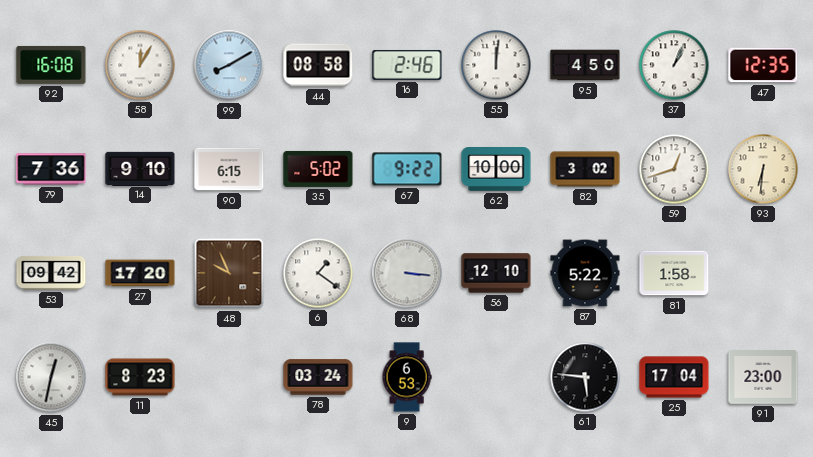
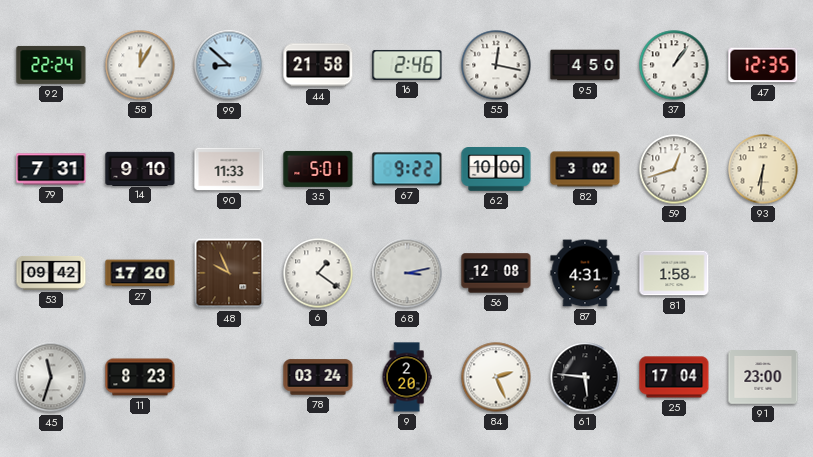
92: 16:08 -> 22:24
99: 8:10 -> 8:52
44: 08:58 -> 21:58
55: 12:01 -> 12:17
37: 1:04 -> 1:06
79: 7:36 -> 7:31
90: 6:15 -> 11:33
35: 5:02 -> 5:01
68: 3:16 -> 3:13
56: 12:10 -> 12:08
87: 5:22 -> 4:31
45: 12:32 -> 11:33
9: 6:53 -> 2:20
84: none -> 2:26
